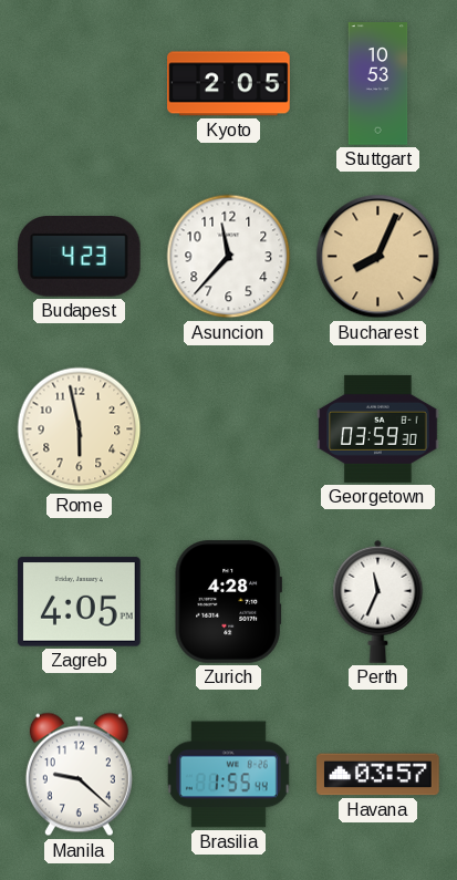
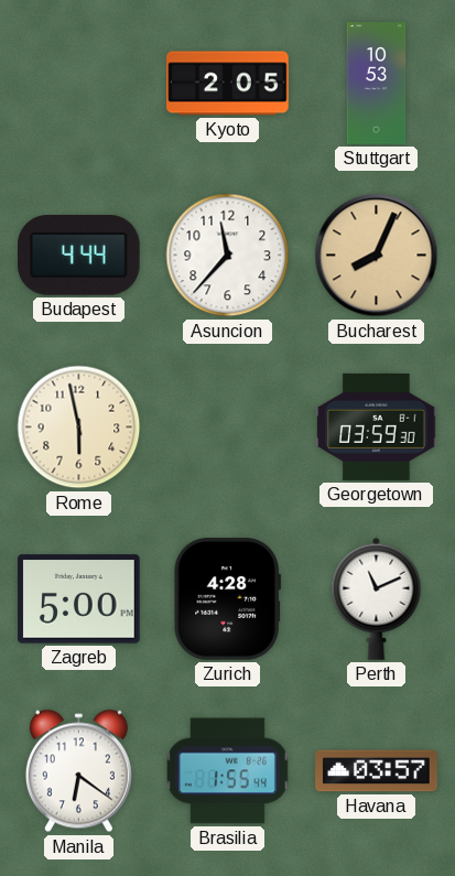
Budapest: 4:23 -> 4:44
Zagreb: 4:05 -> 5:00
Perth: 11:34 -> 11:11
Manila: 9:22 -> 6:21
